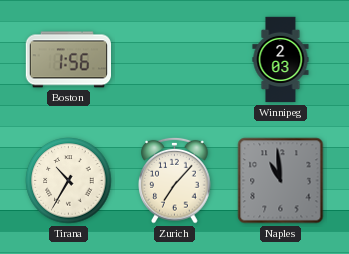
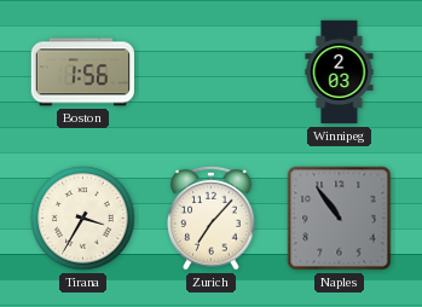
Tirana: 10:35 -> 3:35
Naples: 10:59 -> 10:54
